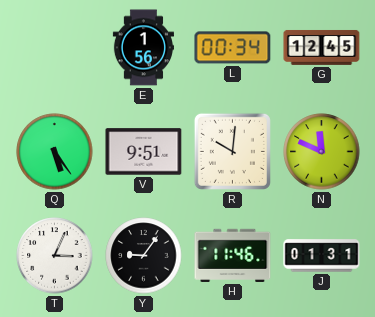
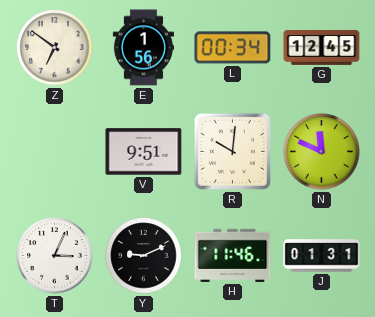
Z: none -> 6:51
Q: 5:24 -> none
Y: 9:06 -> 9:11
